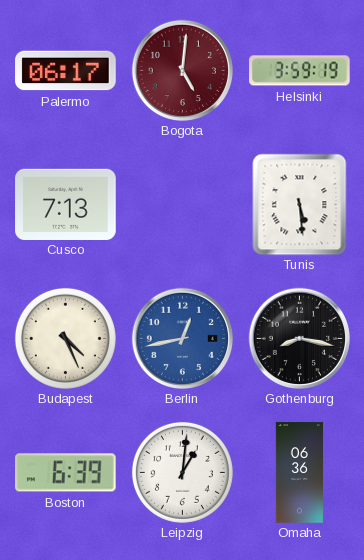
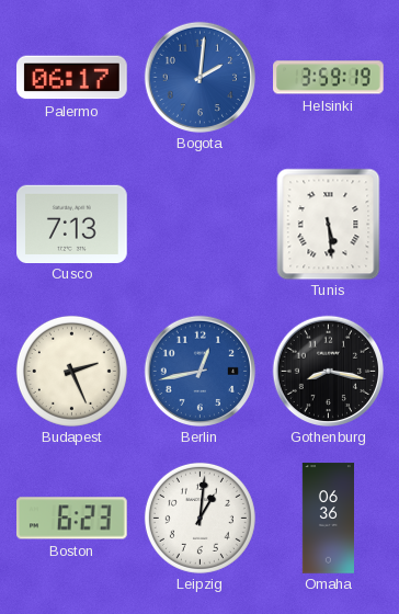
Bogota: 5:01 -> 2:01
Bogota dial: burgundy -> blue
Budapest: 4:26 -> 2:26
Boston: 6:39 -> 6:23
